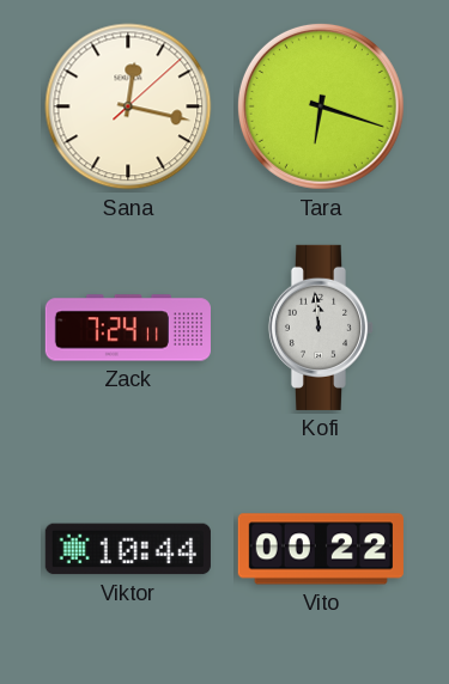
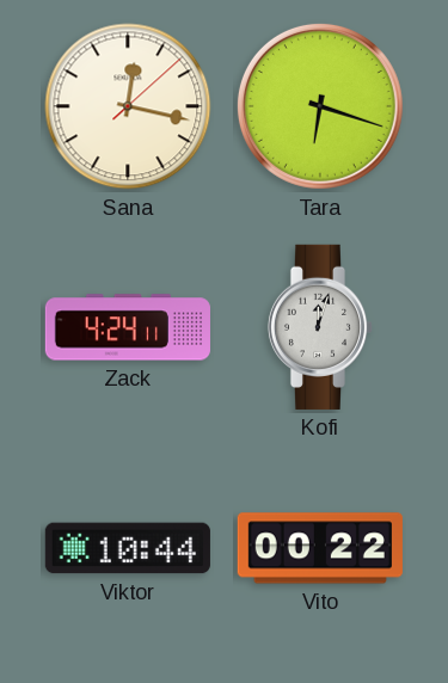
Zack: 7:24 -> 4:24
Kofi: 11:59 -> 12:03
